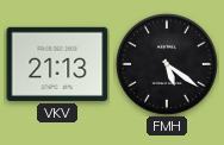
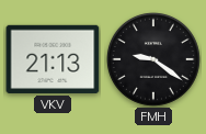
FMH: 5:21 -> 9:21
